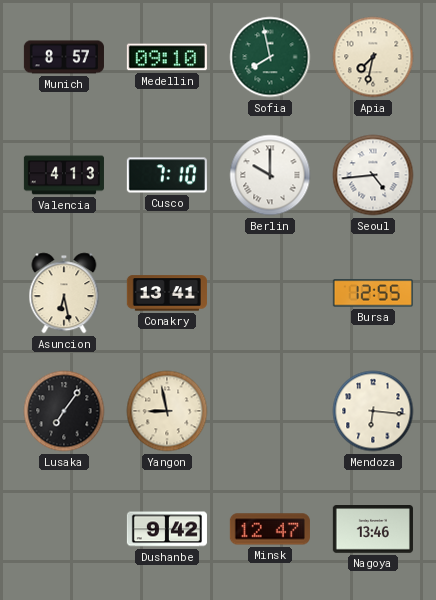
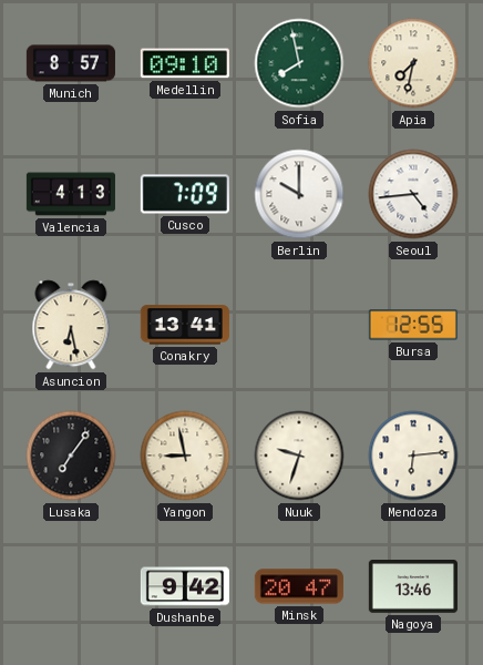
Cusco: 7:10 -> 7:09
Nuuk: none -> 9:33
Mendoza: 6:16 -> 6:14
Minsk: 12:47 -> 20:47
